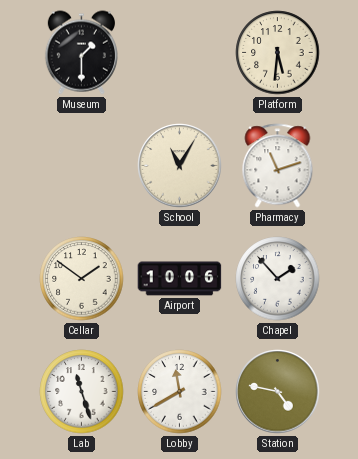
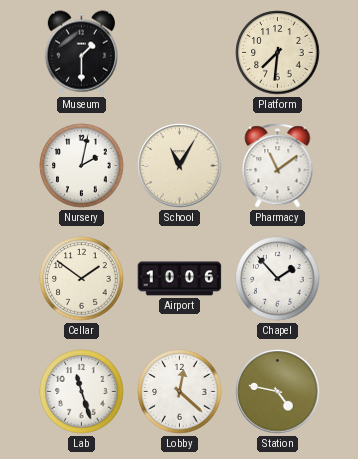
Platform: 5:31 -> 7:31
Nursery: none -> 2:02
Pharmacy: 11:12 -> 11:09
Lobby: 11:40 -> 12:22
